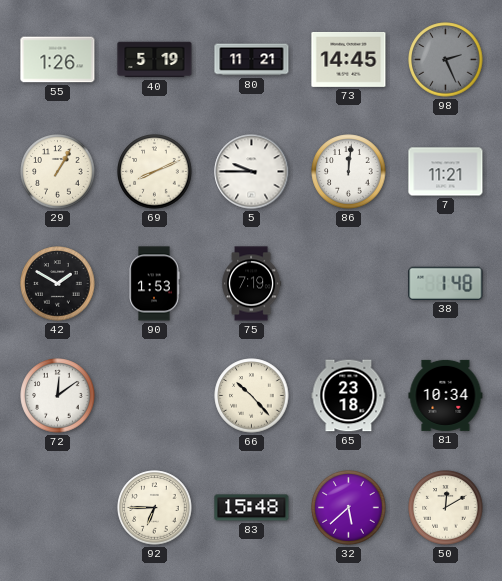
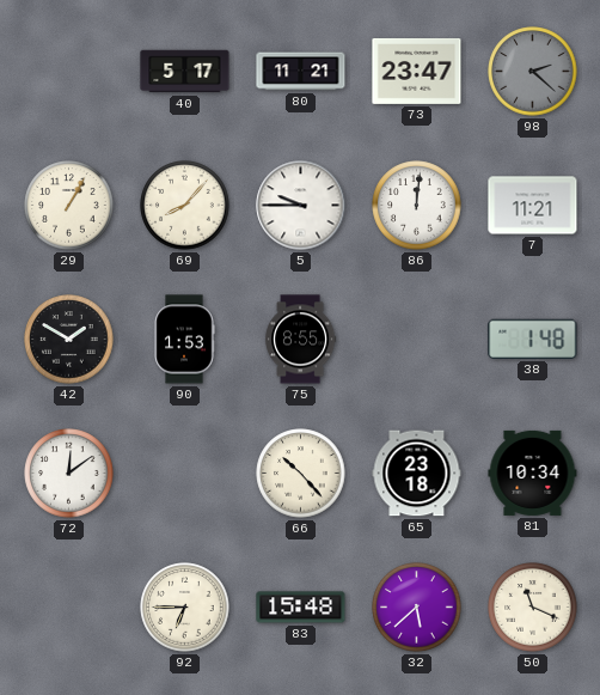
55: 1:26 -> none
40: 5:19 -> 5:17
73: 14:45 -> 23:47
98: 2:26 -> 2:22
69: 8:11 -> 8:07
75: 7:19 -> 8:55
50: 12:10 -> 11:19
